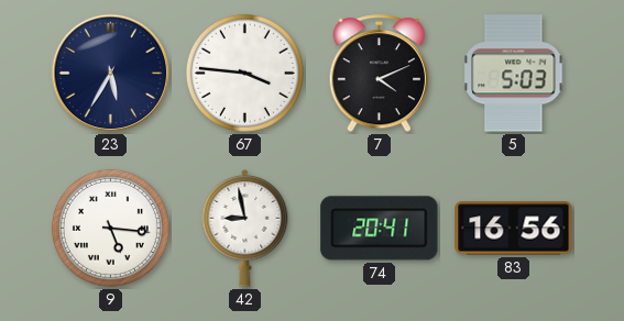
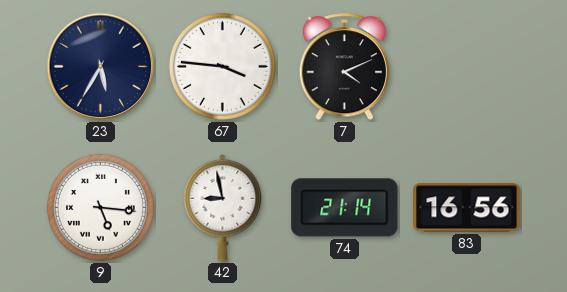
5: 5:03 -> none
74: 20:41 -> 21:14
